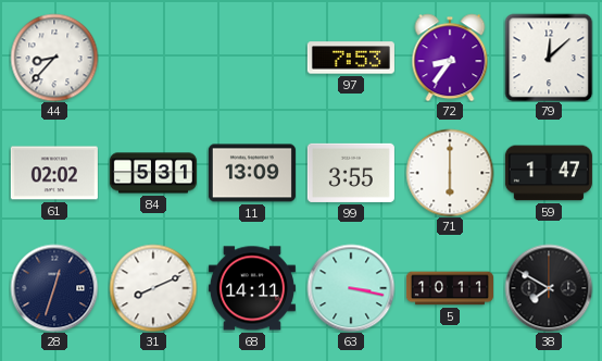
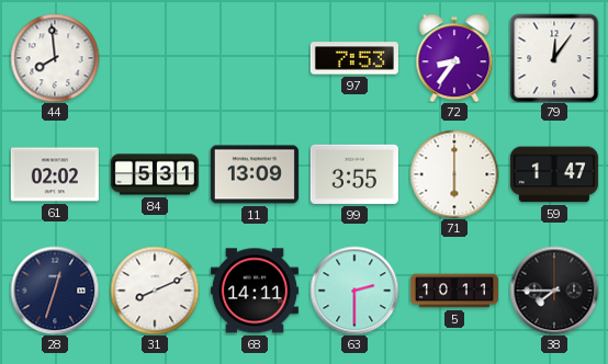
44: 8:37 -> 7:59
79: 12:08 -> 12:06
63: 3:17 -> 2:30
38: 7:50 -> 7:45
